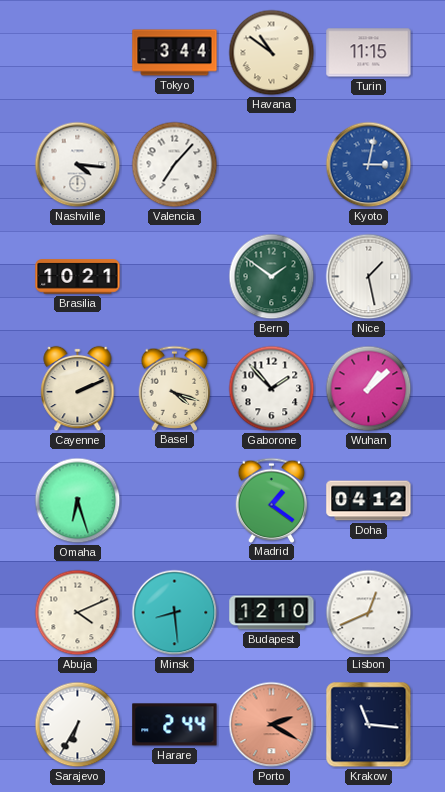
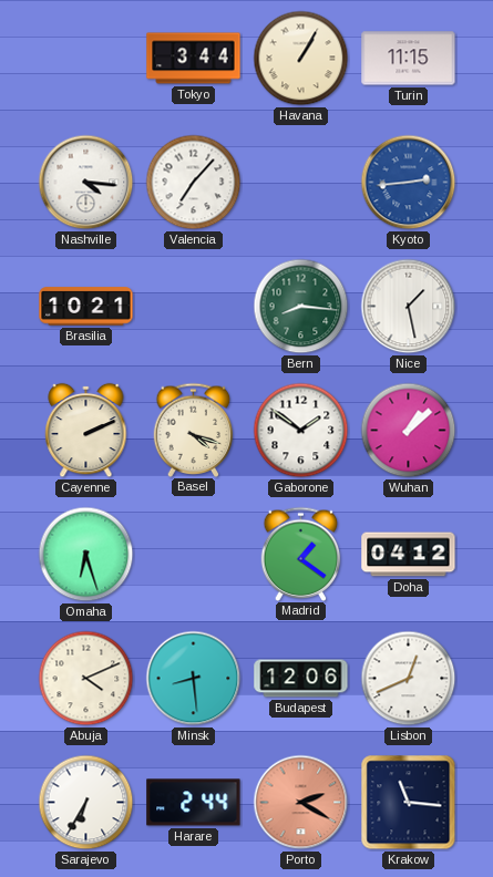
Havana: 10:51 -> 1:05
Kyoto: 3:02 -> 2:44
Bern: 1:51 -> 8:16
Gaborone: 1:53 -> 1:51
Budapest: 12:10 -> 12:06
